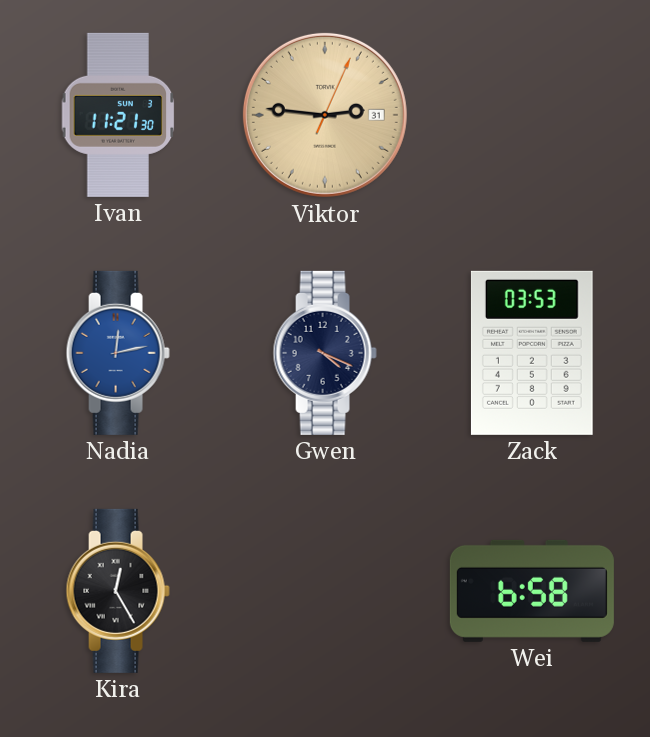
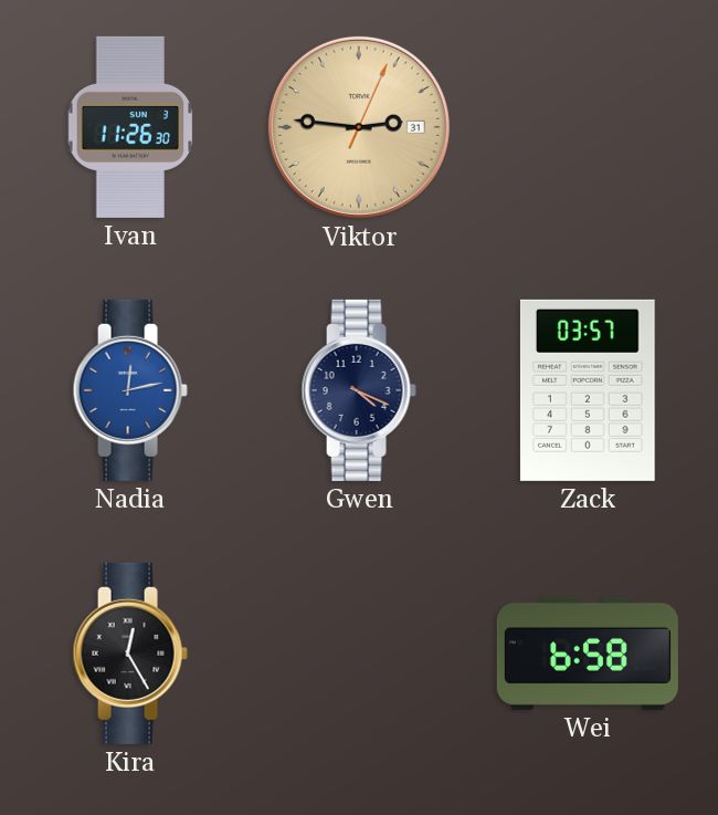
Ivan: 11:21 -> 11:26
Zack: 03:53 -> 03:57
